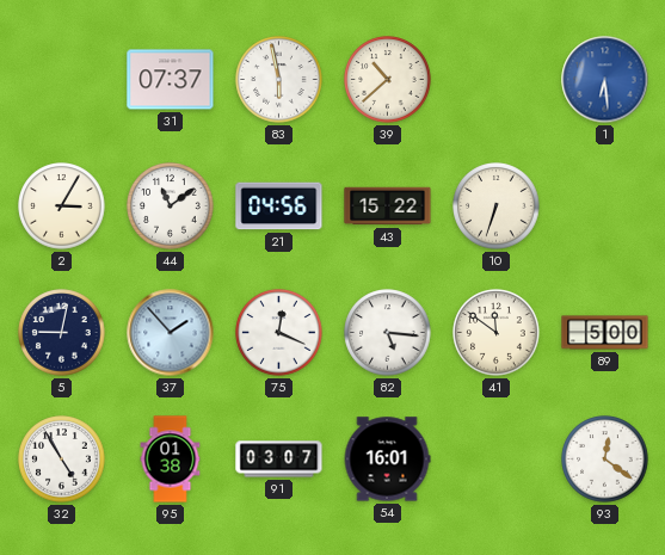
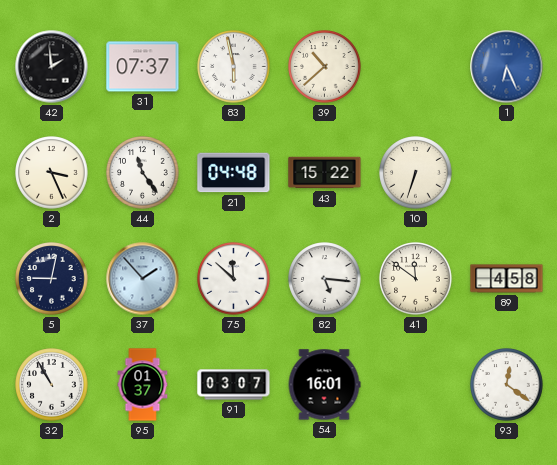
42: none -> 1:59
1: 6:29 -> 6:26
2: 3:05 -> 3:26
44: 11:09 -> 11:24
21: 04:56 -> 04:48
75: 12:19 -> 11:52
89: 5:00 -> 4:58
32: 4:55 -> 10:55
95: 01:38 -> 01:37
